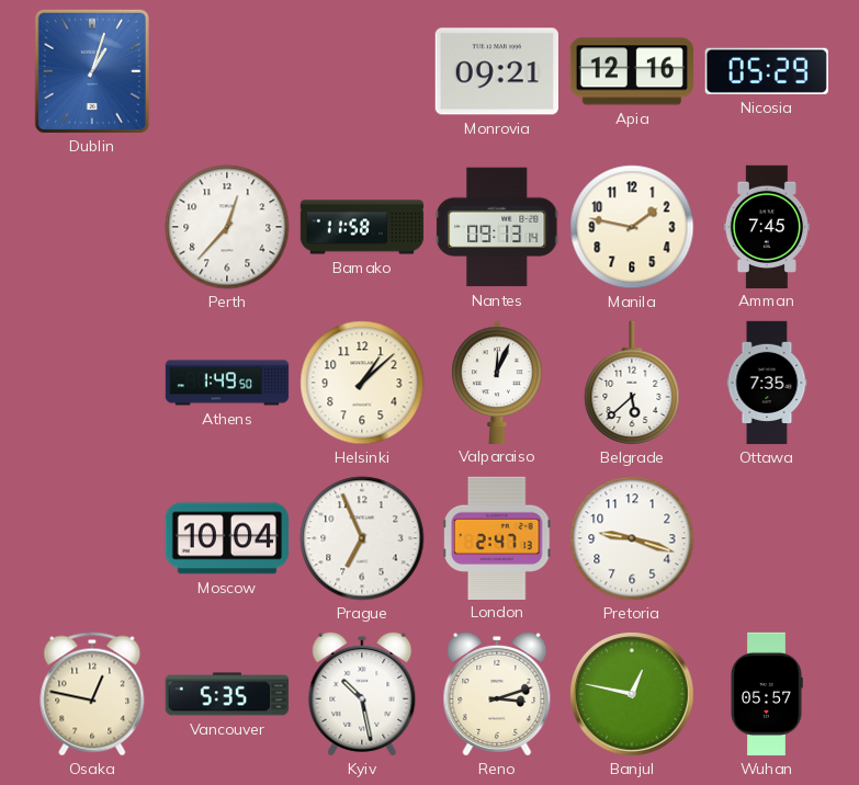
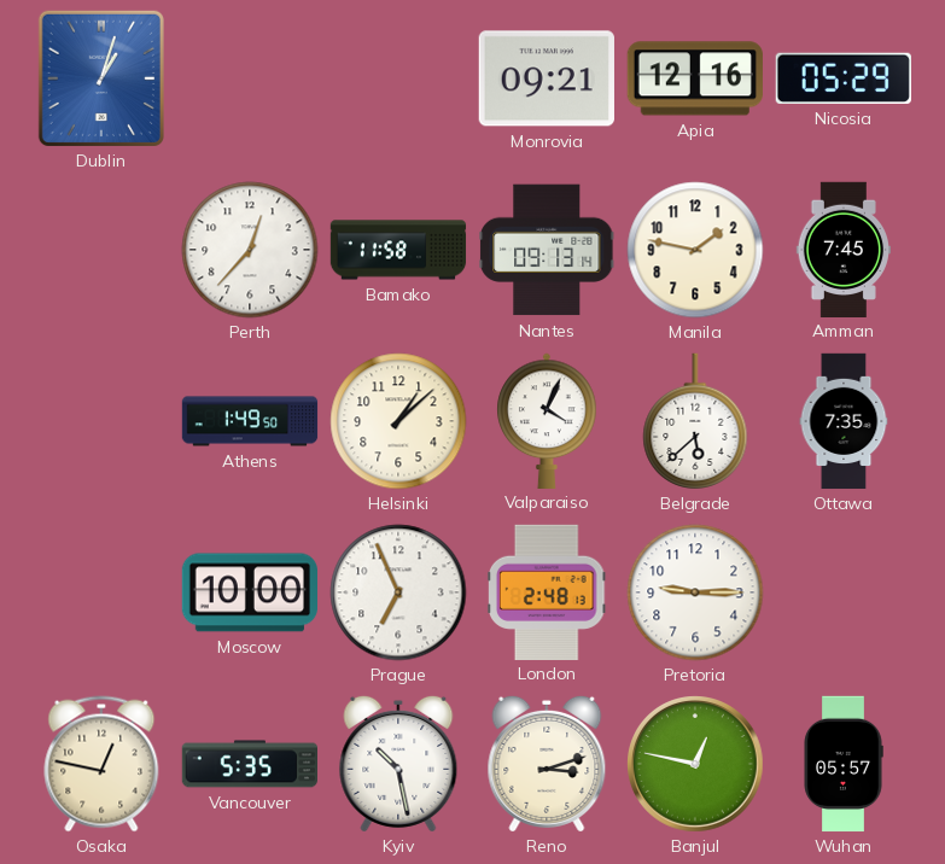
Valparaiso: 12:04 -> 4:04
Moscow: 10:04 -> 10:00
London: 2:47 -> 2:48
Pretoria: 9:18 -> 9:15
